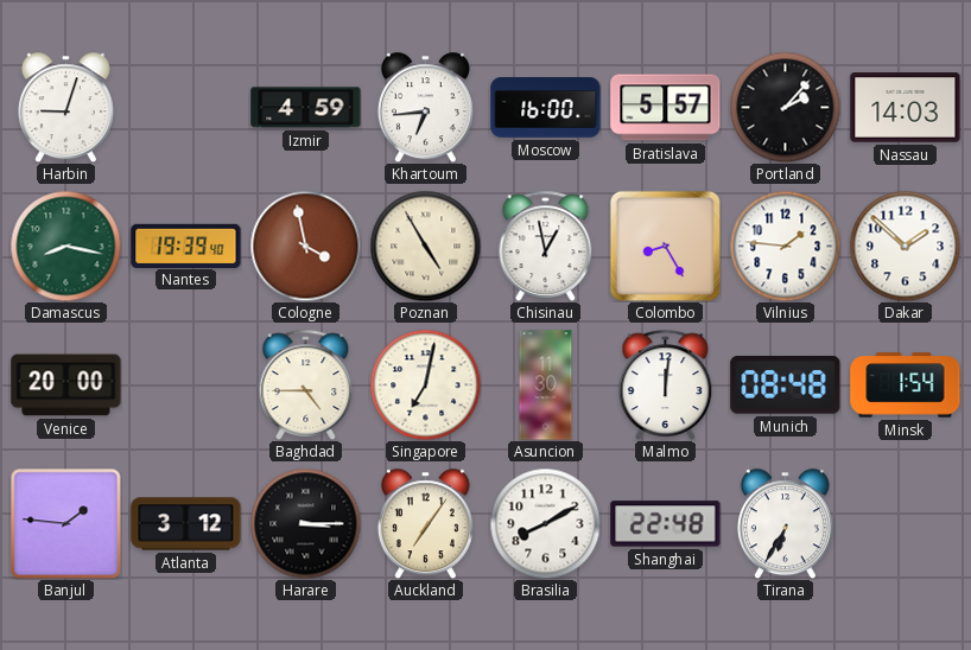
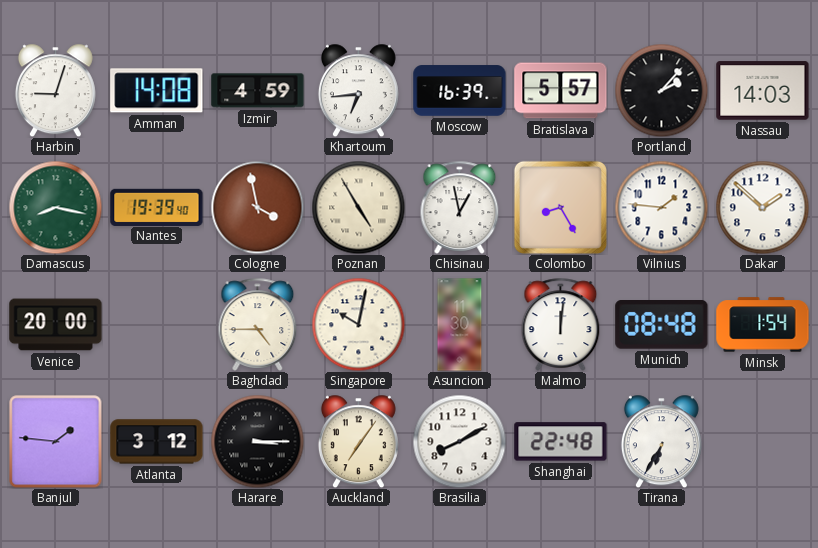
Amman: none -> 14:08
Moscow: 16:00 -> 16:39
Singapore: 7:02 -> 10:02
